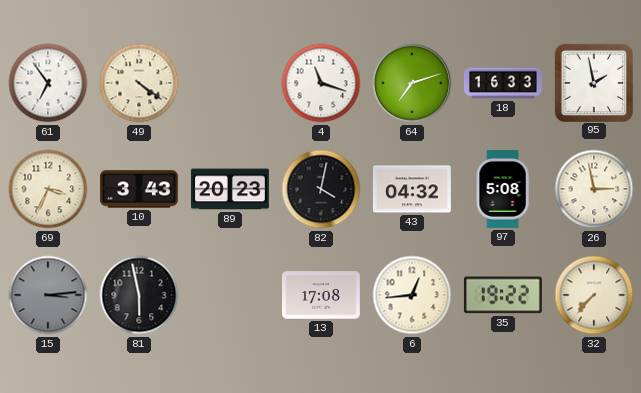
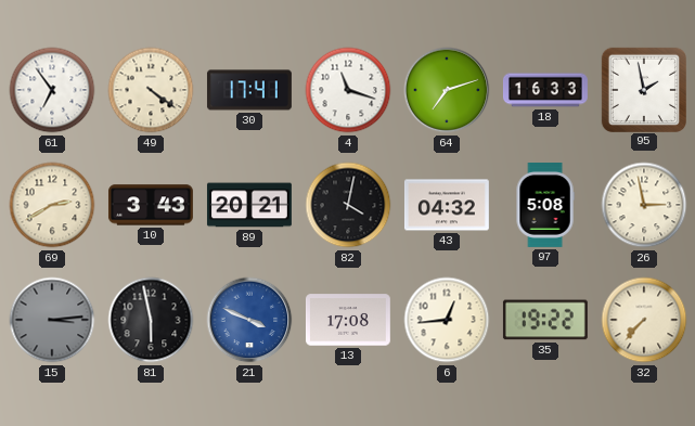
30: none -> 17:41
69: 3:34 -> 2:40
89: 20:23 -> 20:21
21: none -> 3:49
